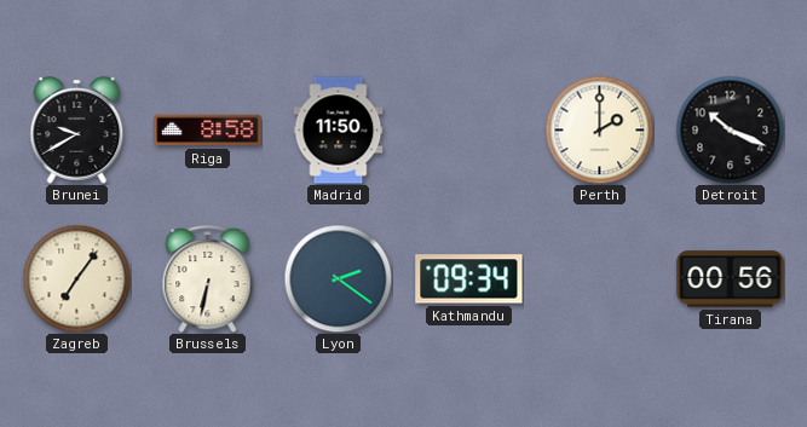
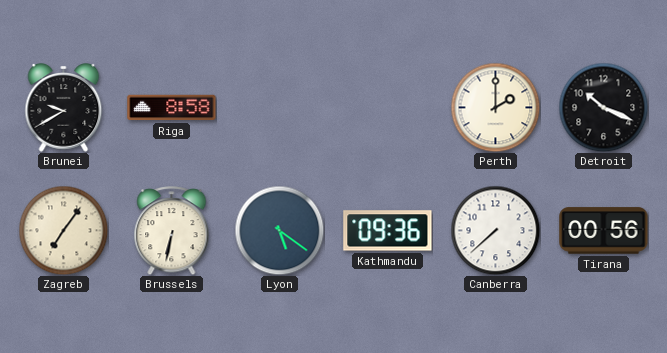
Madrid: 11:50 -> none
Lyon: 2:21 -> 5:21
Kathmandu: 09:34 -> 09:36
Canberra: none -> 7:38
